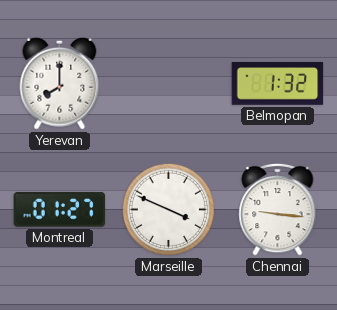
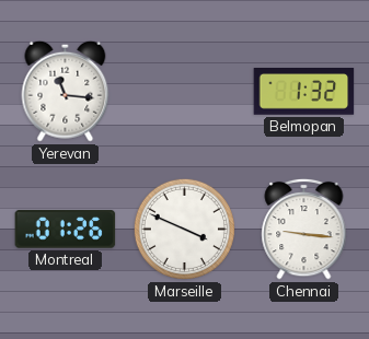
Yerevan: 8:00 -> 11:16
Montreal: 01:27 -> 01:26
